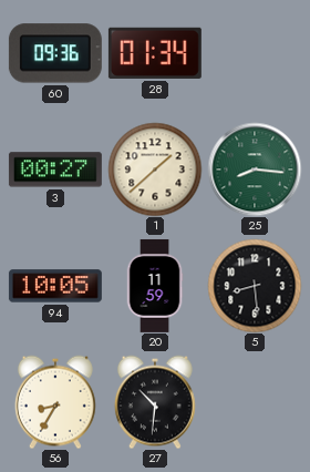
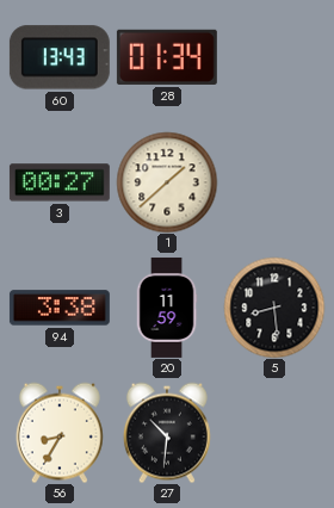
60: 09:36 -> 13:43
25: 8:16 -> none
94: 10:05 -> 3:38
